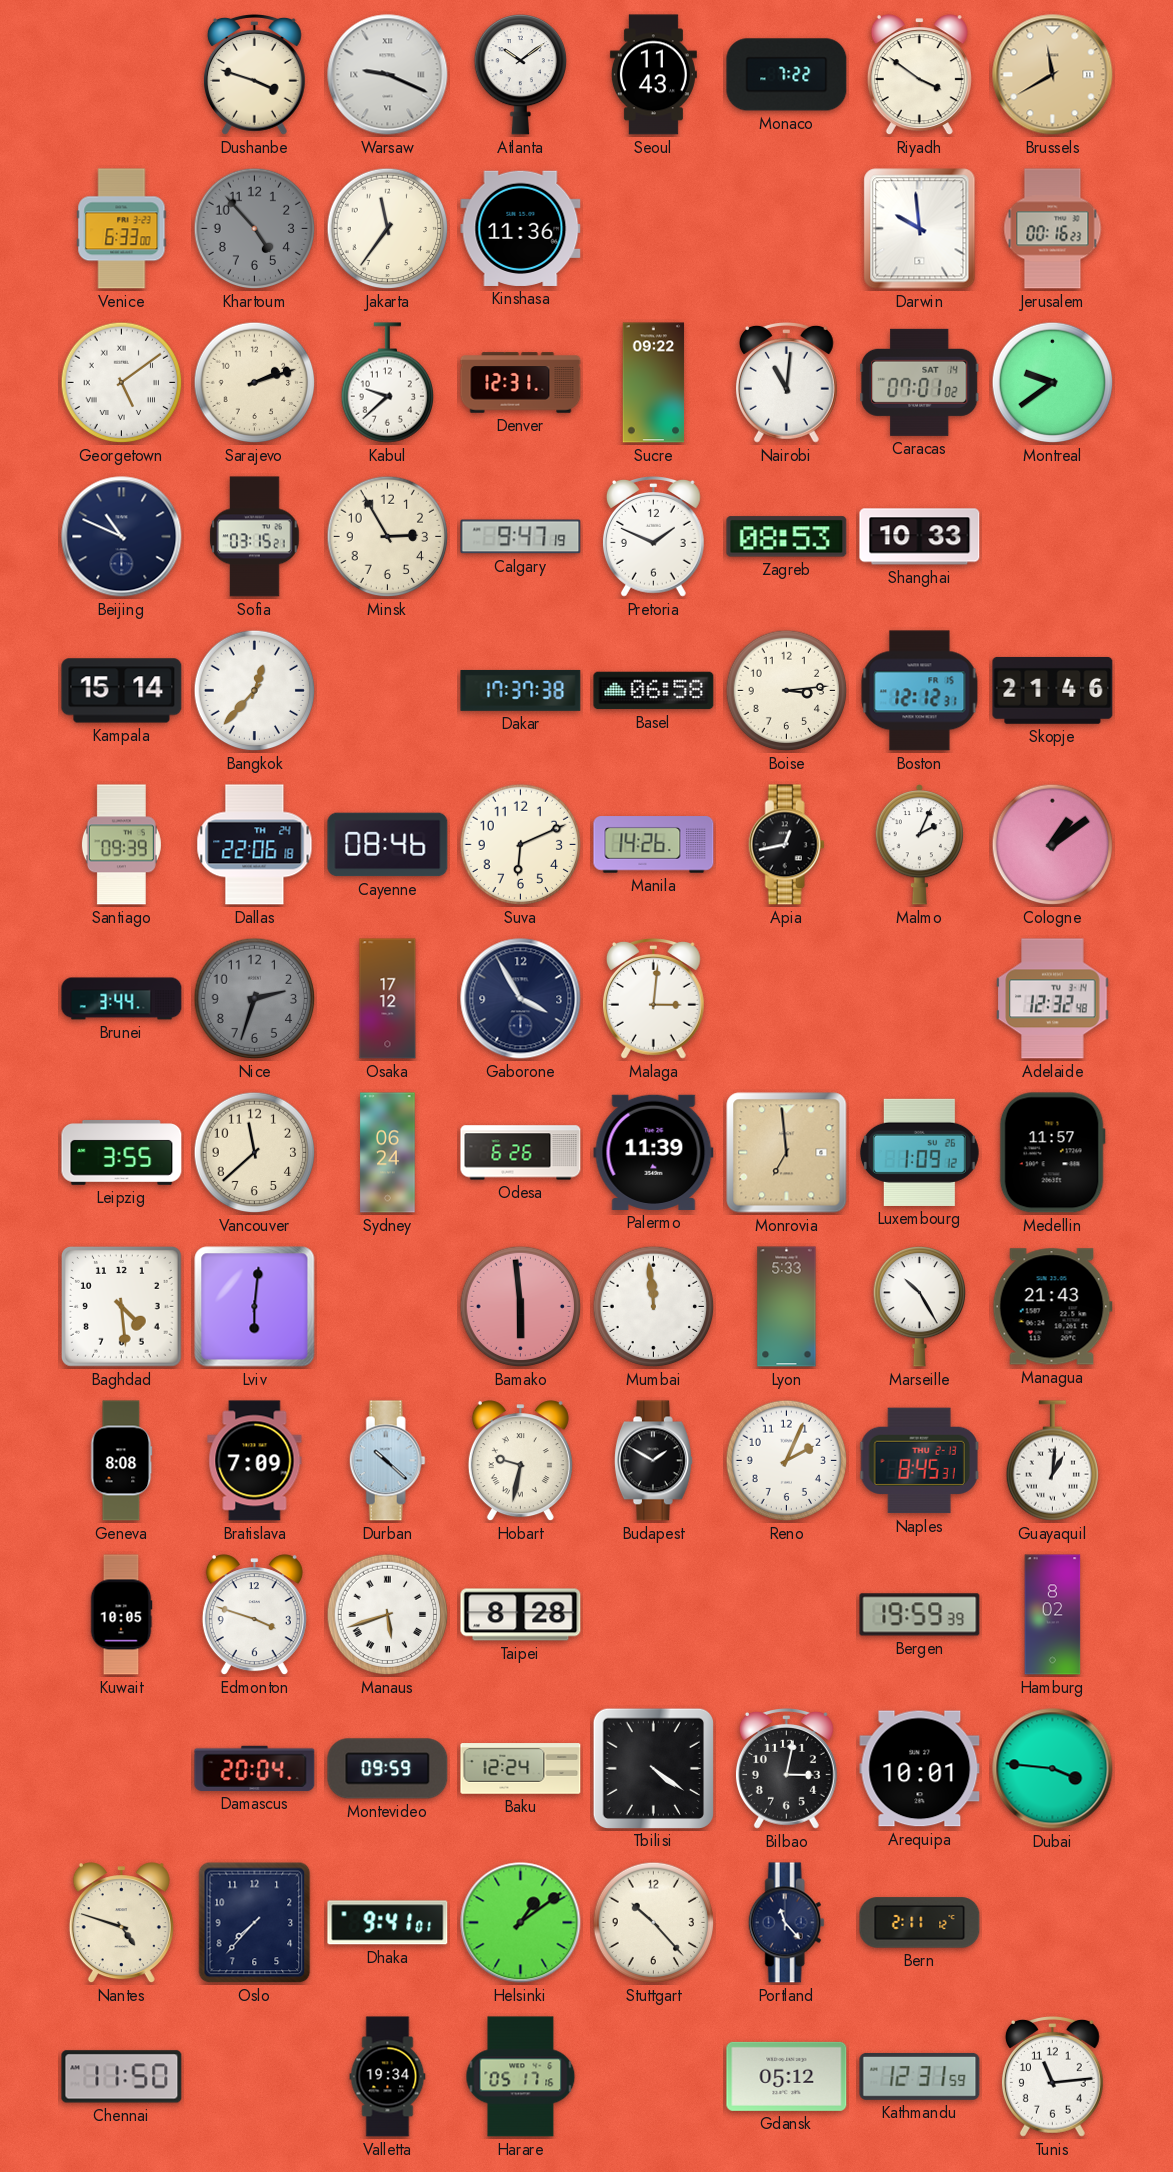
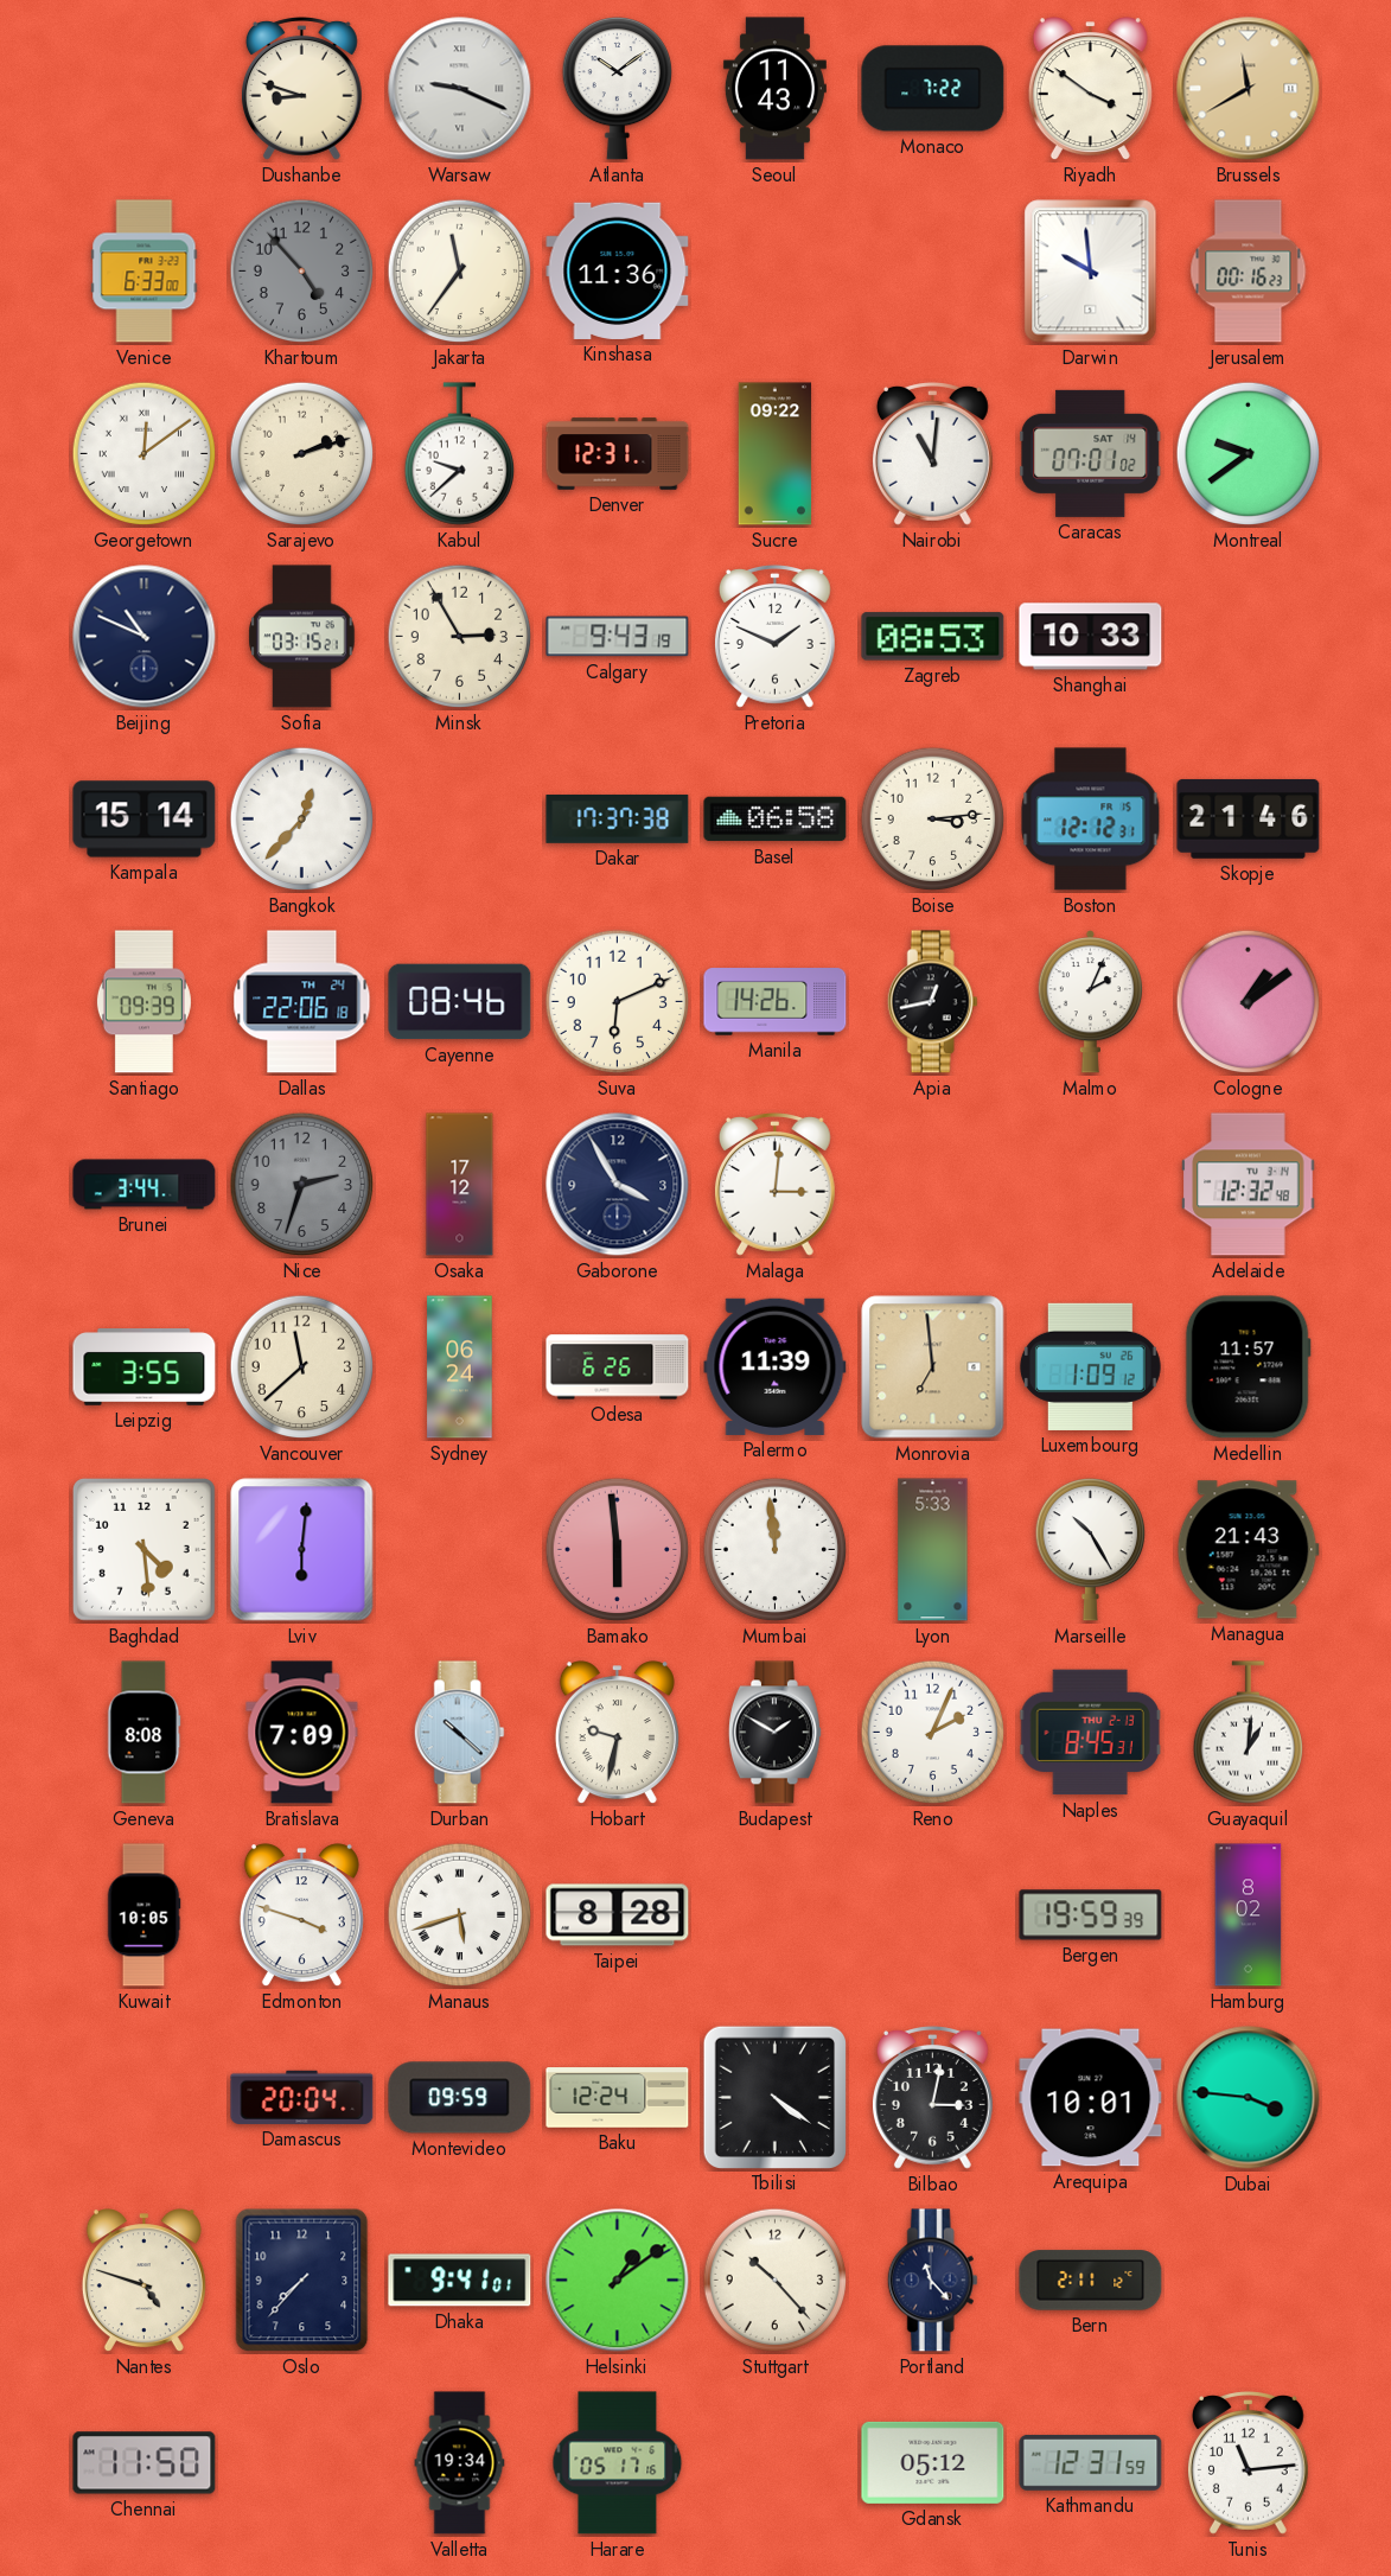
Dushanbe: 3:48 -> 8:48
Georgetown: 5:09 -> 12:09
Calgary: 9:47 -> 9:43
